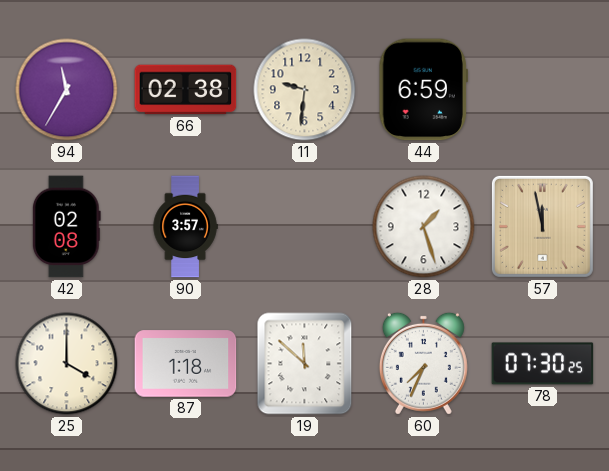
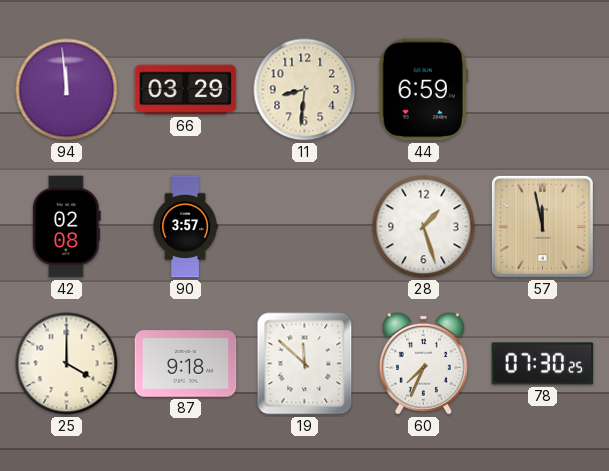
94: 11:35 -> 11:59
66: 02:38 -> 03:29
11: 9:31 -> 8:31
87: 1:18 -> 9:18
